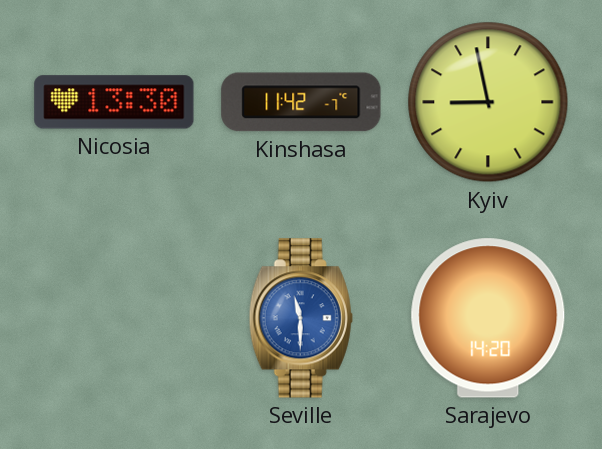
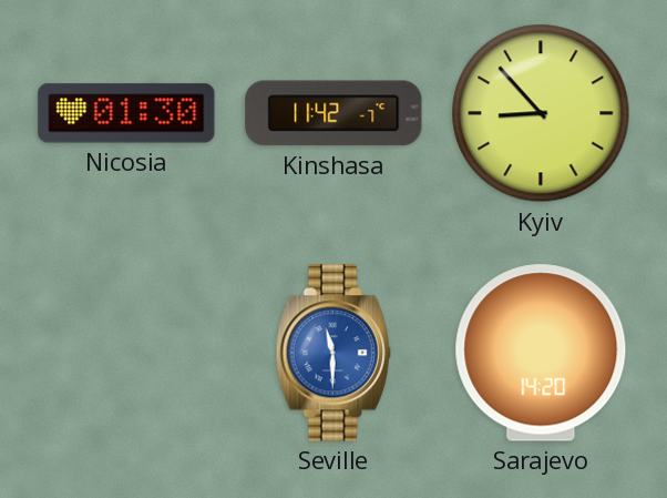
Nicosia: 13:30 -> 01:30
Kyiv: 8:58 -> 8:53
